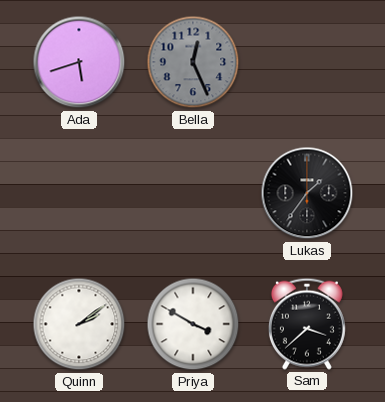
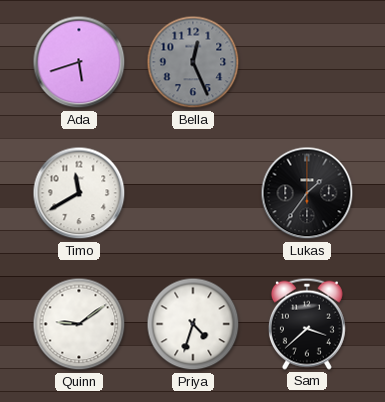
Timo: none -> 11:40
Quinn: 2:09 -> 9:09
Priya: 3:50 -> 4:33
